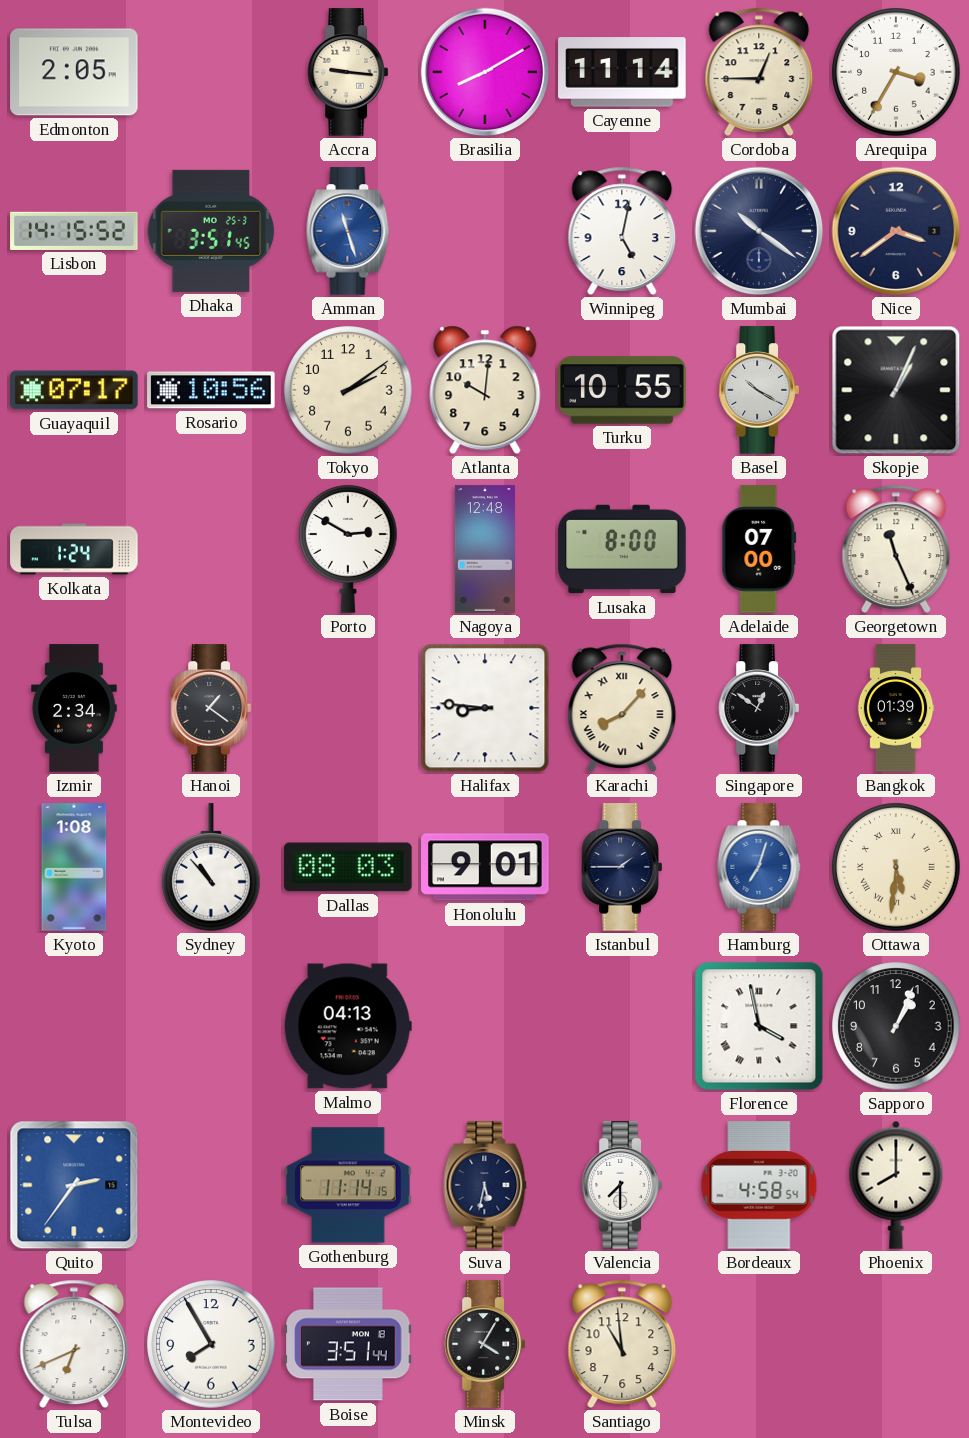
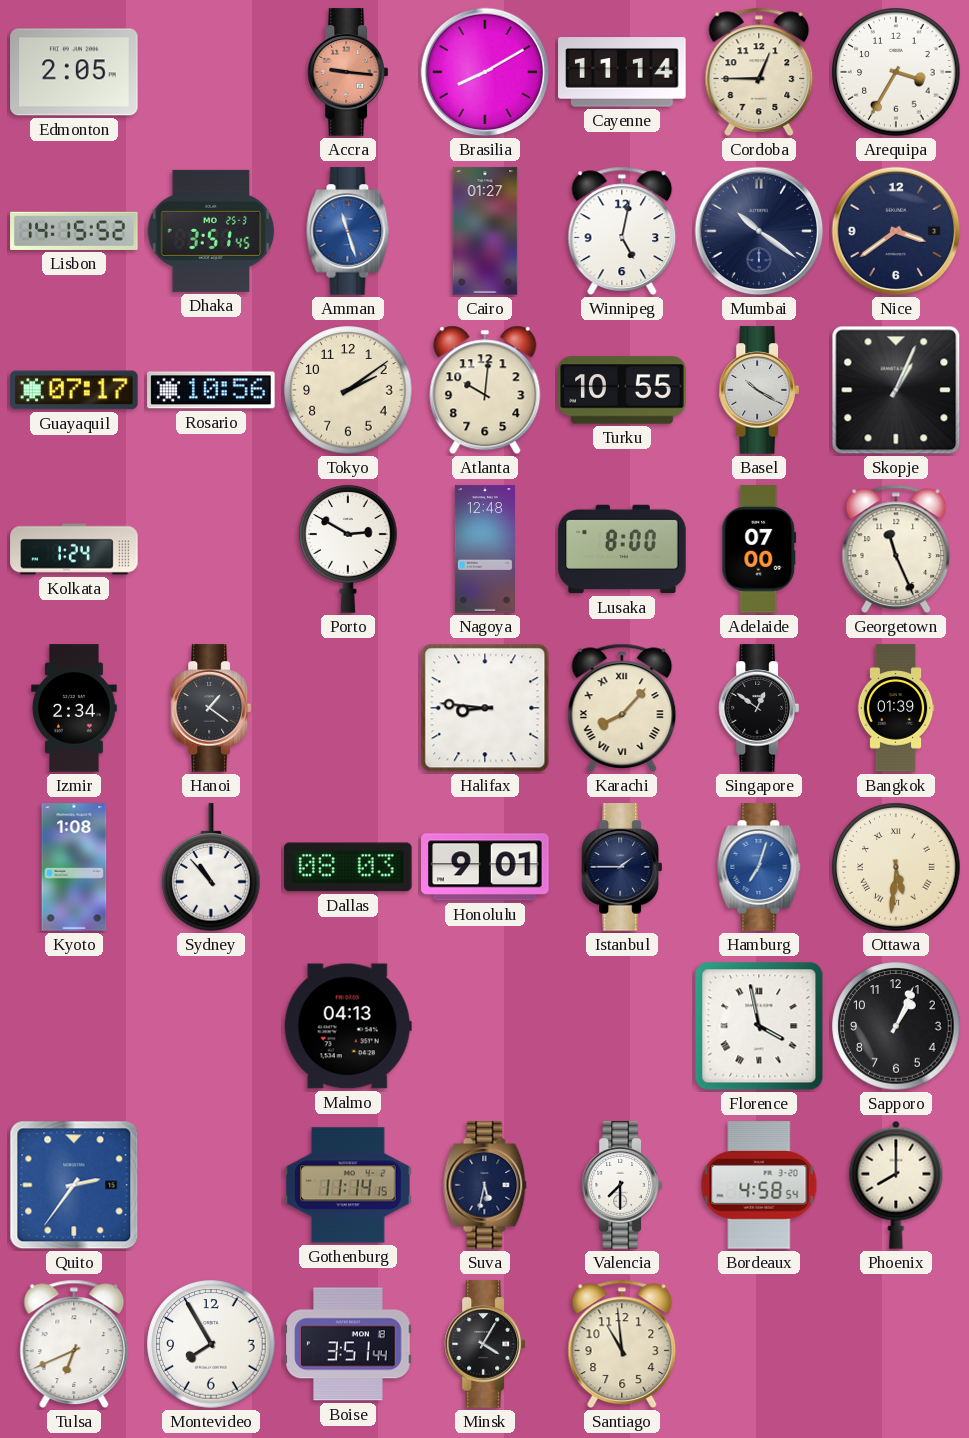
Accra dial: cream -> salmon
Cairo: none -> 01:27
